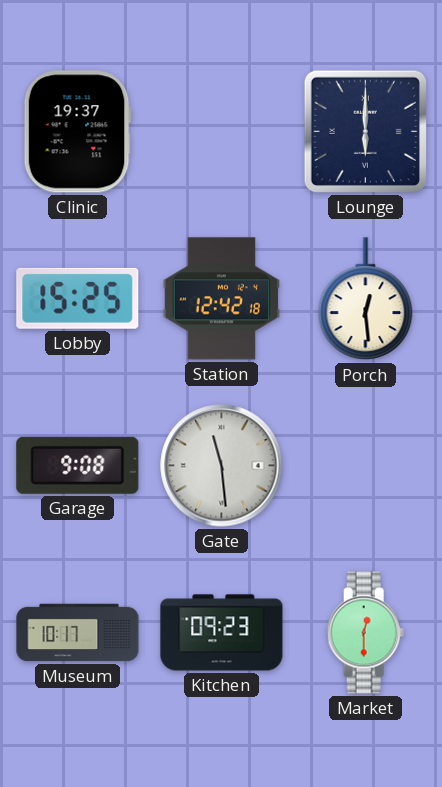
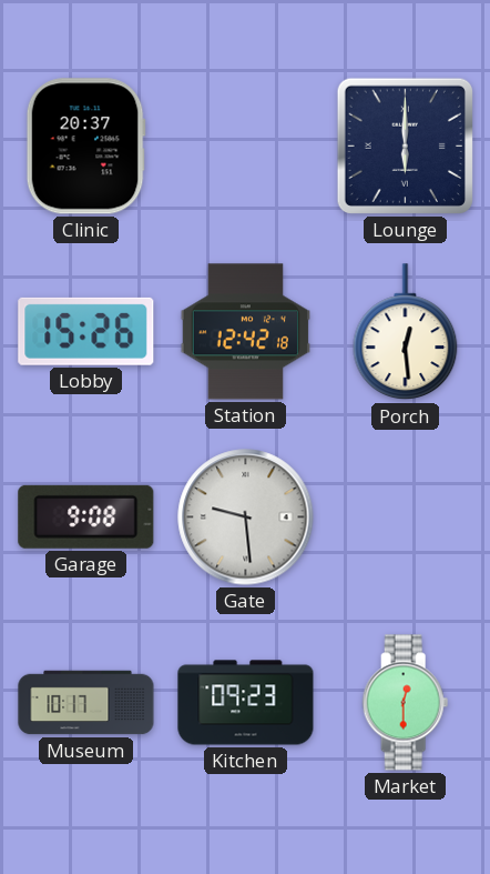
Clinic: 19:37 -> 20:37
Lobby: 15:25 -> 15:26
Gate: 11:29 -> 9:29
